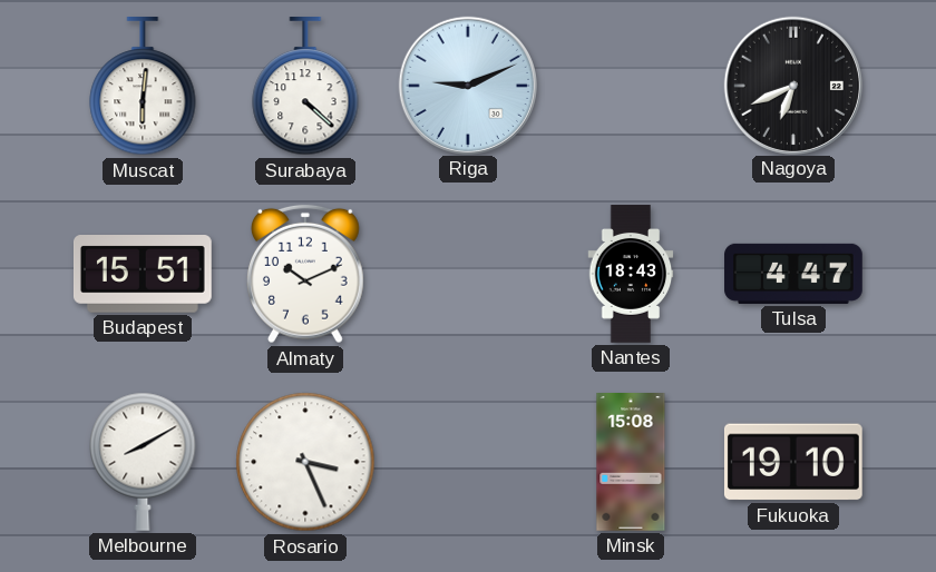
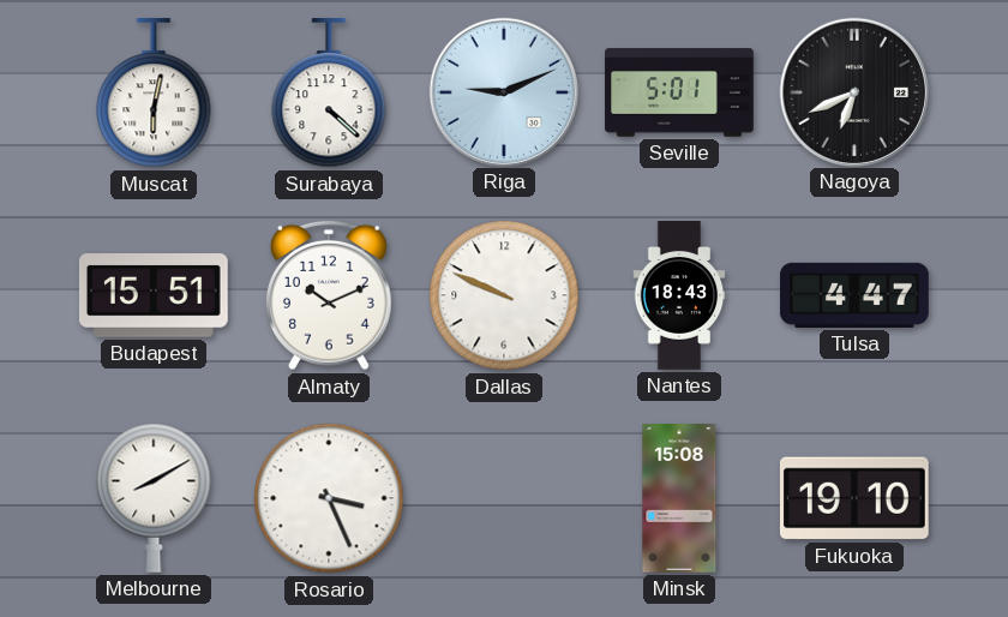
Muscat: 6:01 -> 6:02
Seville: none -> 5:01
Dallas: none -> 9:49
